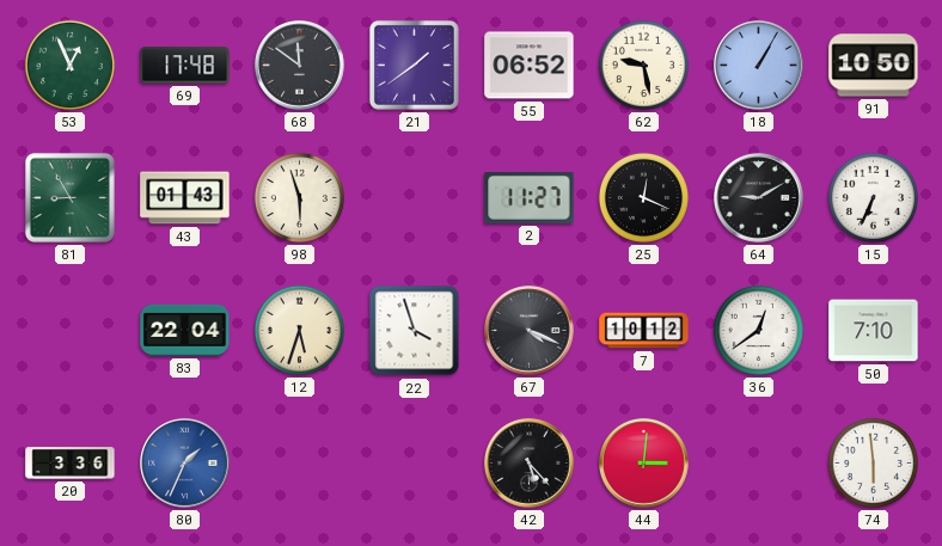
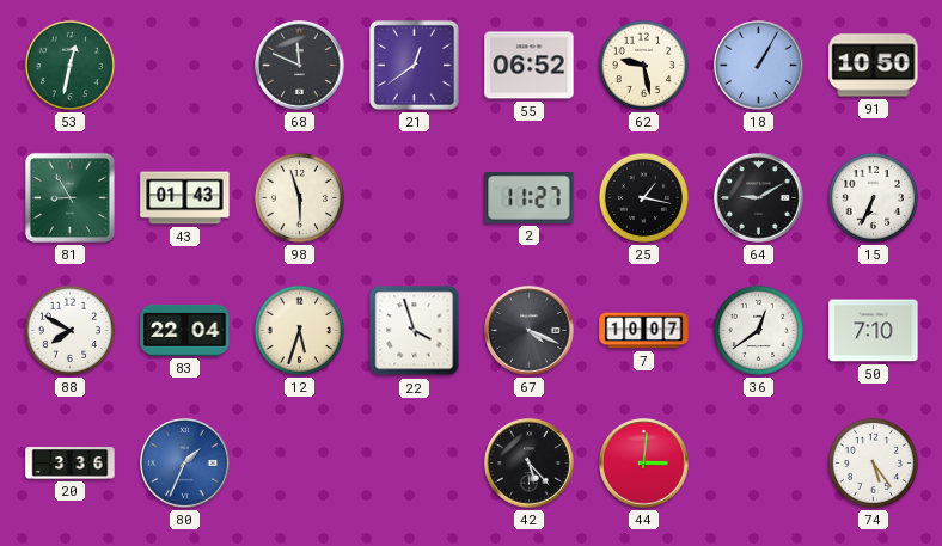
53: 12:56 -> 12:32
69: 17:48 -> none
68: 11:51 -> 11:49
21: 1:39 -> 12:39
25: 12:19 -> 1:17
88: none -> 7:50
7: 10:12 -> 10:07
74: 5:59 -> 5:24
